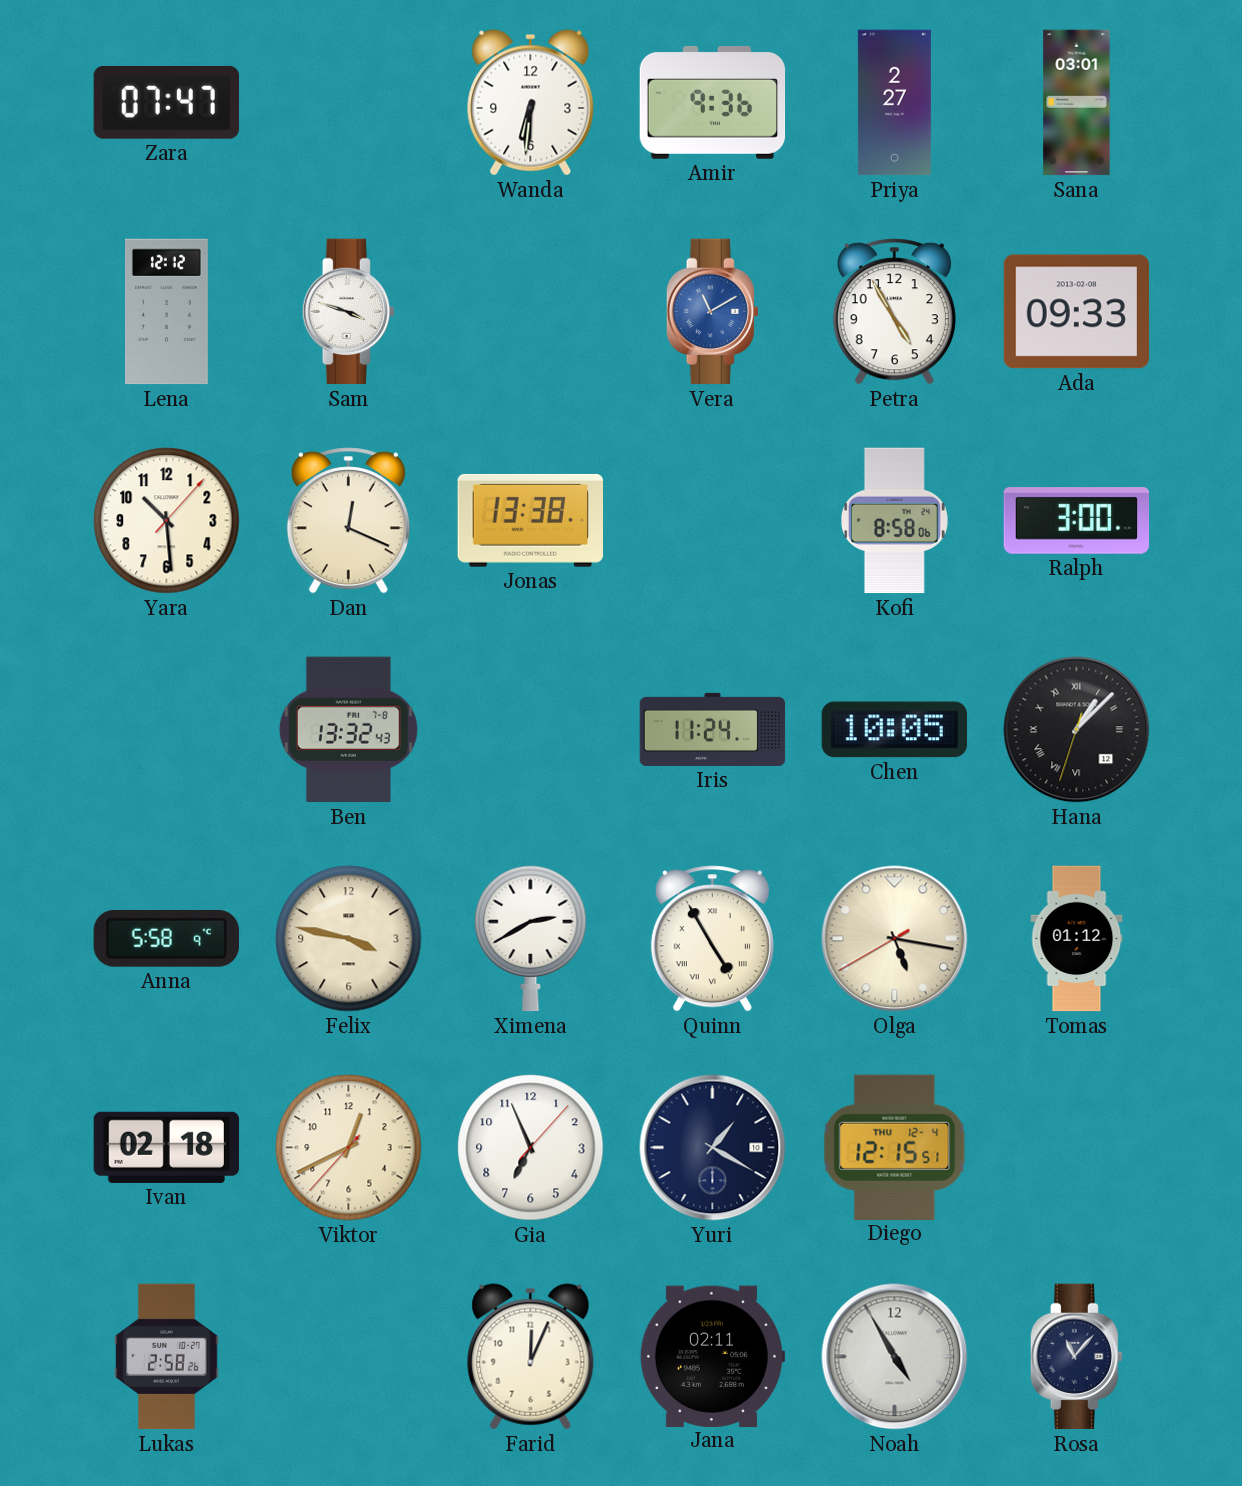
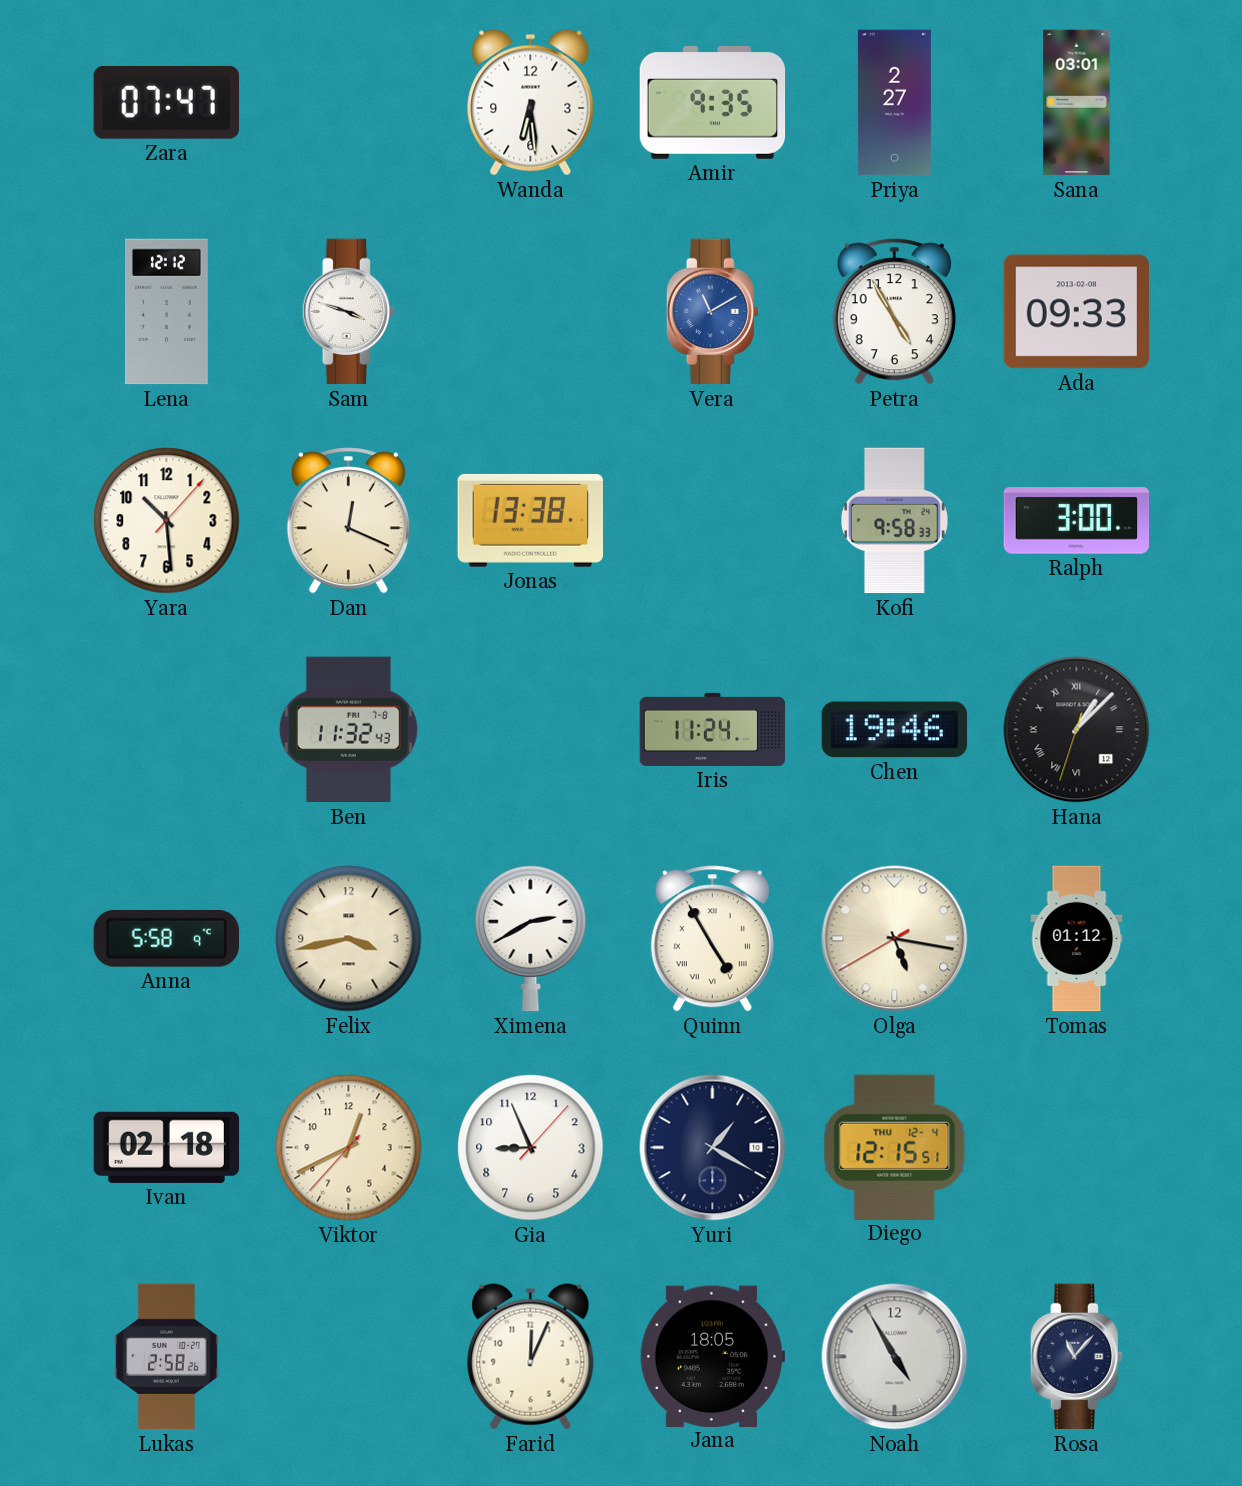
Wanda: 6:31 -> 6:29
Amir: 9:36 -> 9:35
Kofi: 8:58 -> 9:58
Ben: 13:32 -> 11:32
Chen: 10:05 -> 19:46
Felix: 3:47 -> 3:43
Gia: 6:56 -> 8:56
Jana: 02:11 -> 18:05
